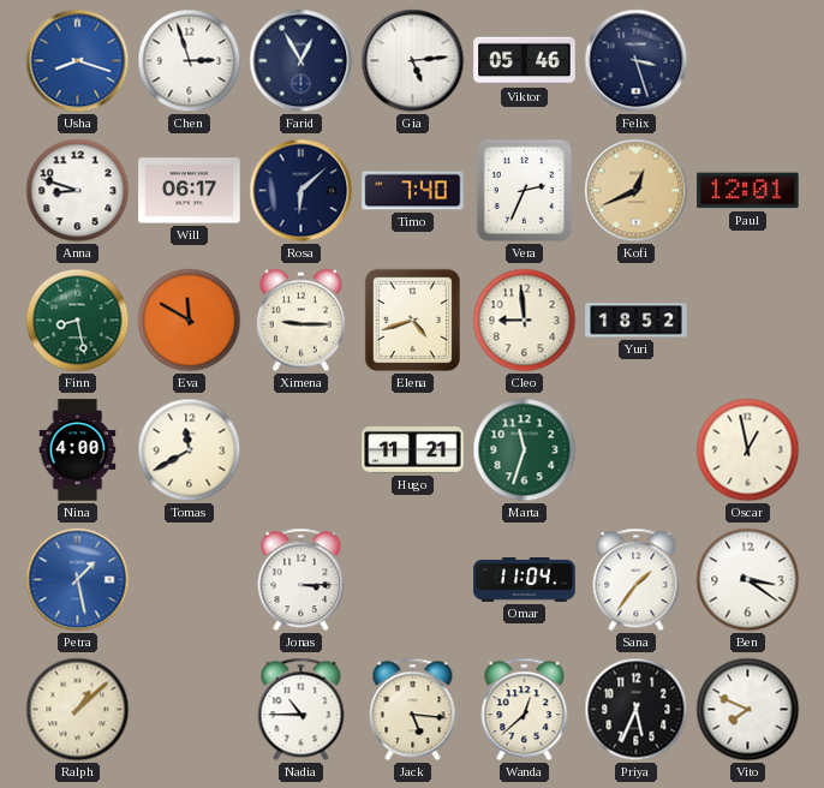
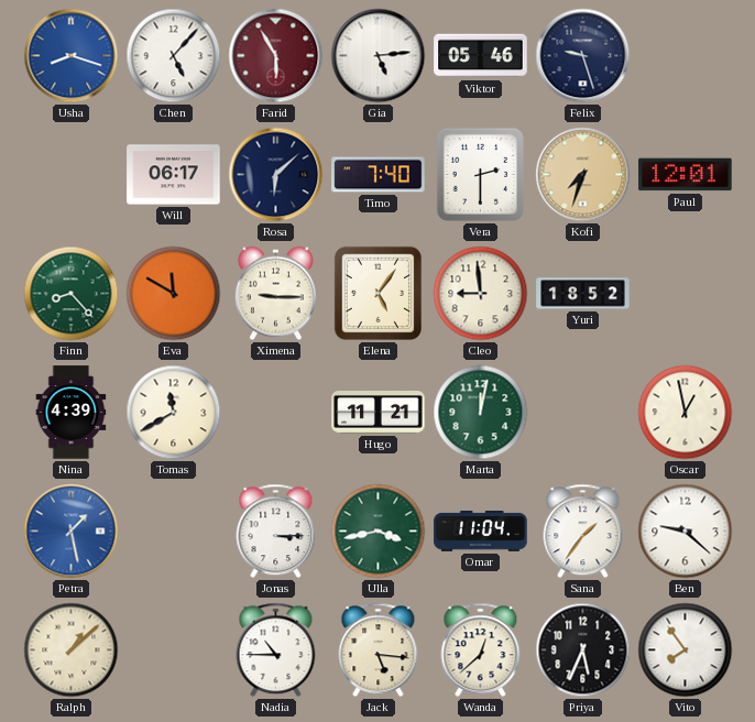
Chen: 2:57 -> 5:07
Farid: 12:55 -> 5:55
Farid dial: navy -> burgundy
Felix: 3:27 -> 9:27
Anna: 8:48 -> none
Vera: 2:34 -> 2:30
Kofi: 12:41 -> 7:33
Finn: 8:28 -> 8:23
Elena: 4:42 -> 5:06
Nina: 4:00 -> 4:39
Marta: 11:33 -> 12:02
Ulla: none -> 3:43
Ben: 3:21 -> 9:22
Vito: 7:49 -> 7:54
